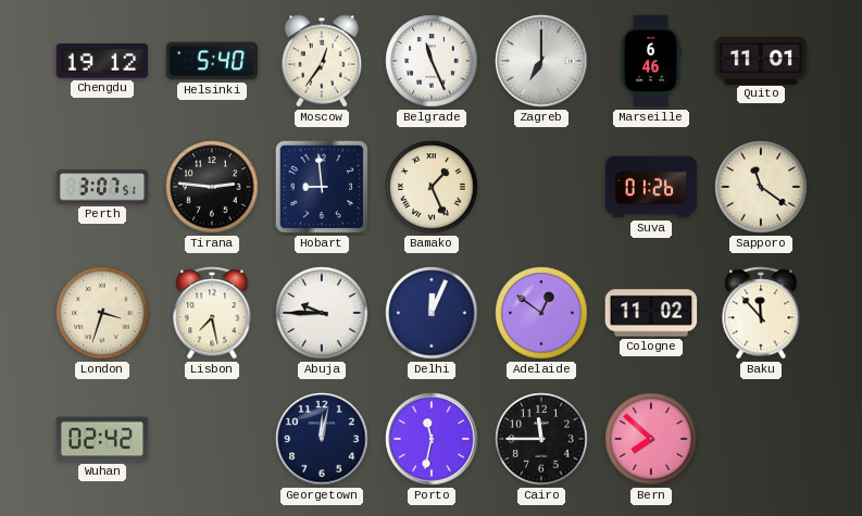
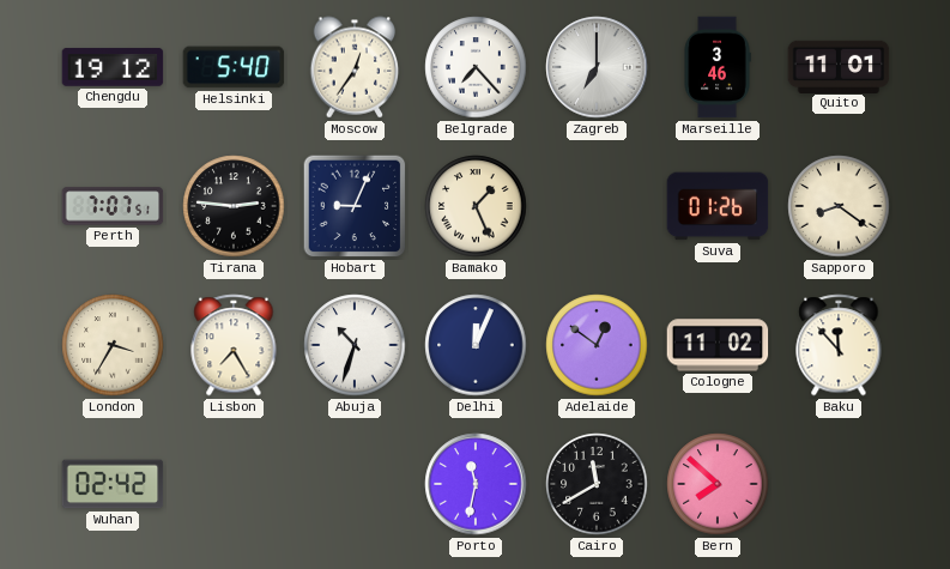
Belgrade: 11:26 -> 7:23
Marseille: 6:46 -> 3:46
Perth: 3:07 -> 7:07
Hobart: 8:59 -> 9:04
Sapporo: 11:21 -> 8:21
London: 3:33 -> 3:35
Lisbon: 7:28 -> 7:25
Abuja: 9:45 -> 10:33
Georgetown: 12:02 -> none
Cairo: 11:45 -> 11:40
